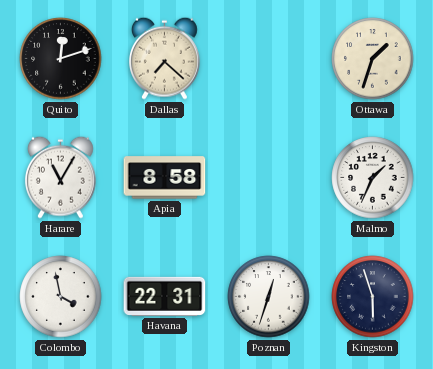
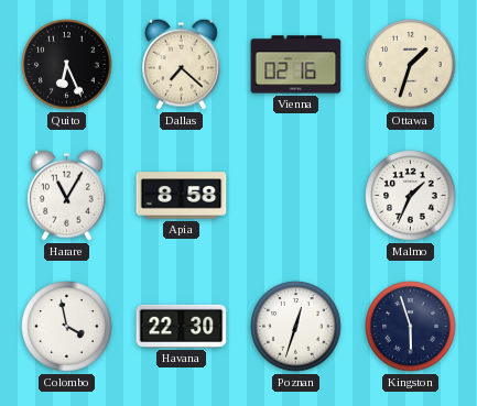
Quito: 12:12 -> 6:26
Vienna: none -> 02:16
Havana: 22:31 -> 22:30
